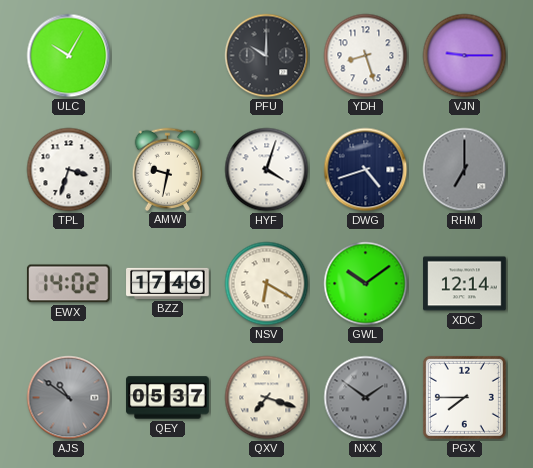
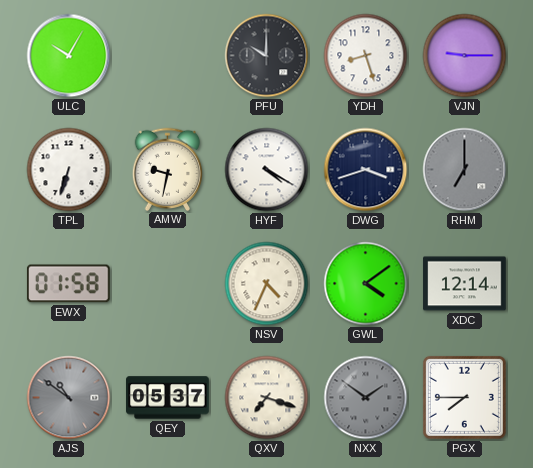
TPL: 3:33 -> 6:33
HYF: 4:03 -> 4:20
DWG: 4:42 -> 3:42
EWX: 14:02 -> 01:58
BZZ: 17:46 -> none
NSV: 6:20 -> 4:34
GWL: 10:09 -> 4:09
